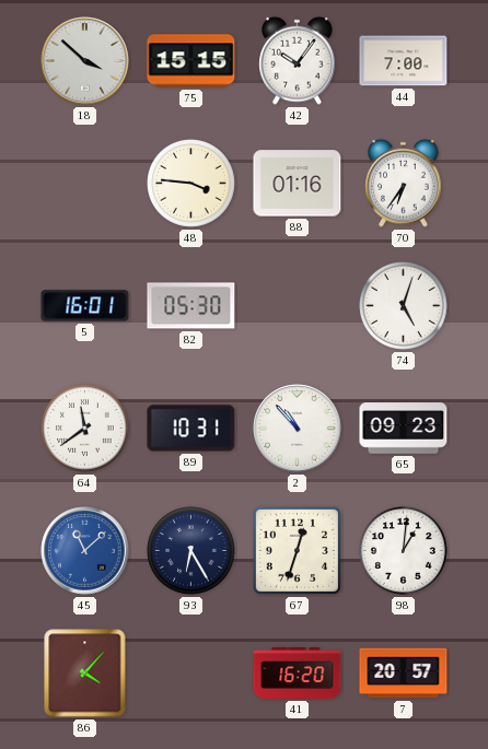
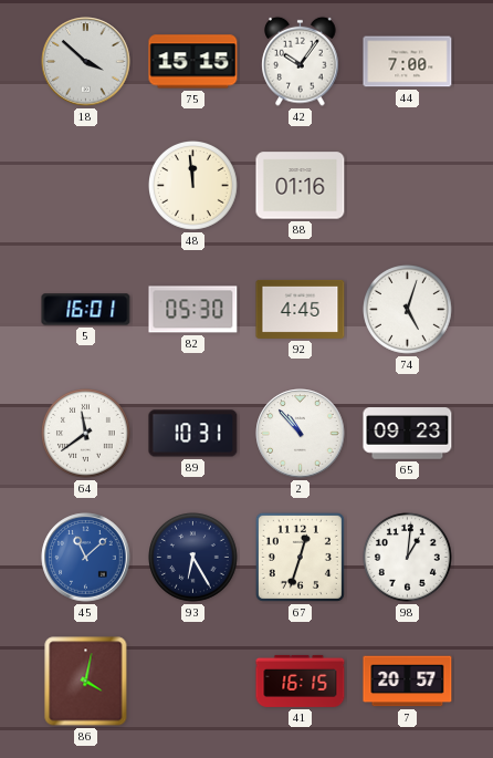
48: 3:46 -> 11:59
70: 6:36 -> none
92: none -> 4:45
86: 4:07 -> 4:02
41: 16:20 -> 16:15
